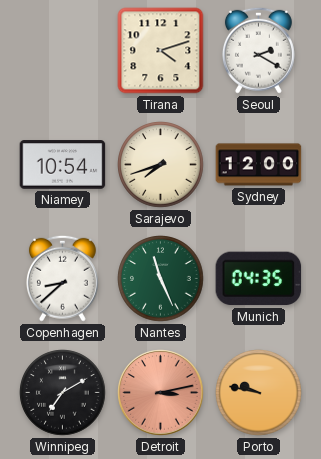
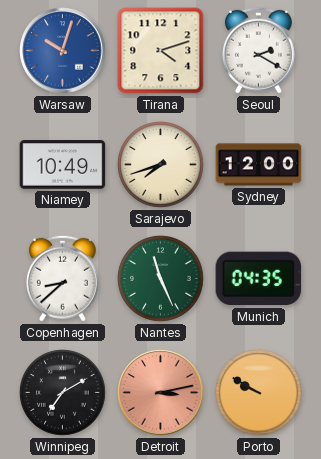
Warsaw: none -> 10:03
Niamey: 10:54 -> 10:49
Porto: 9:47 -> 9:50
